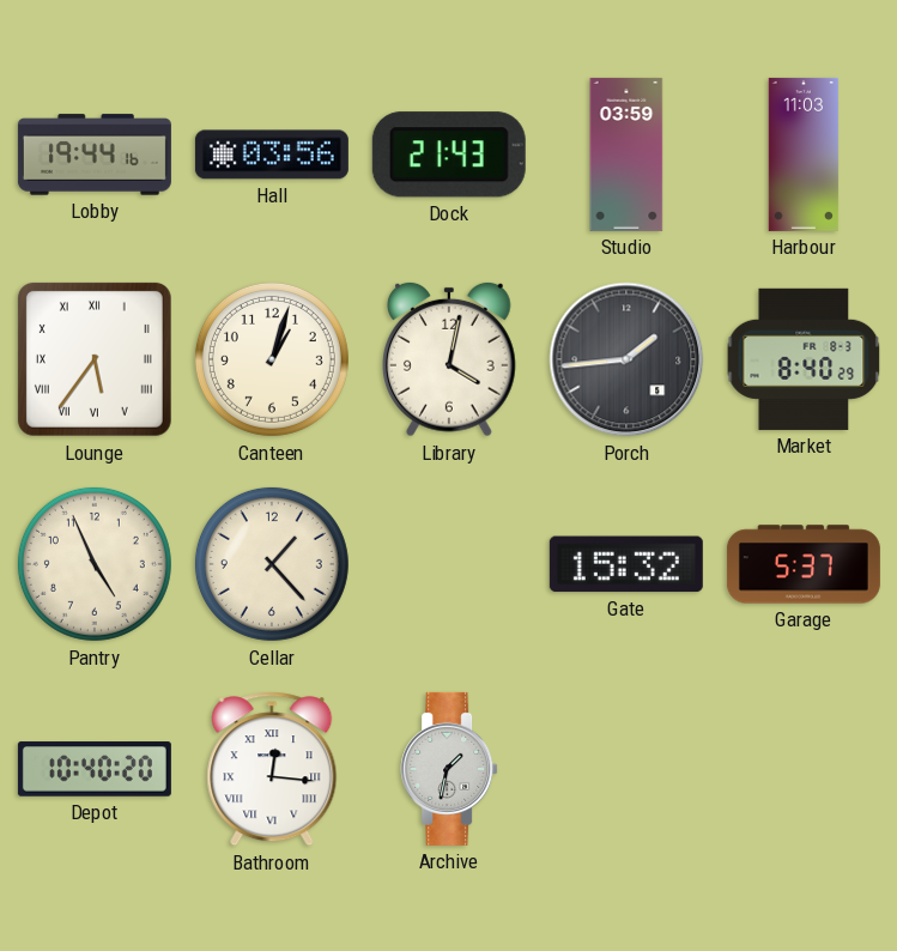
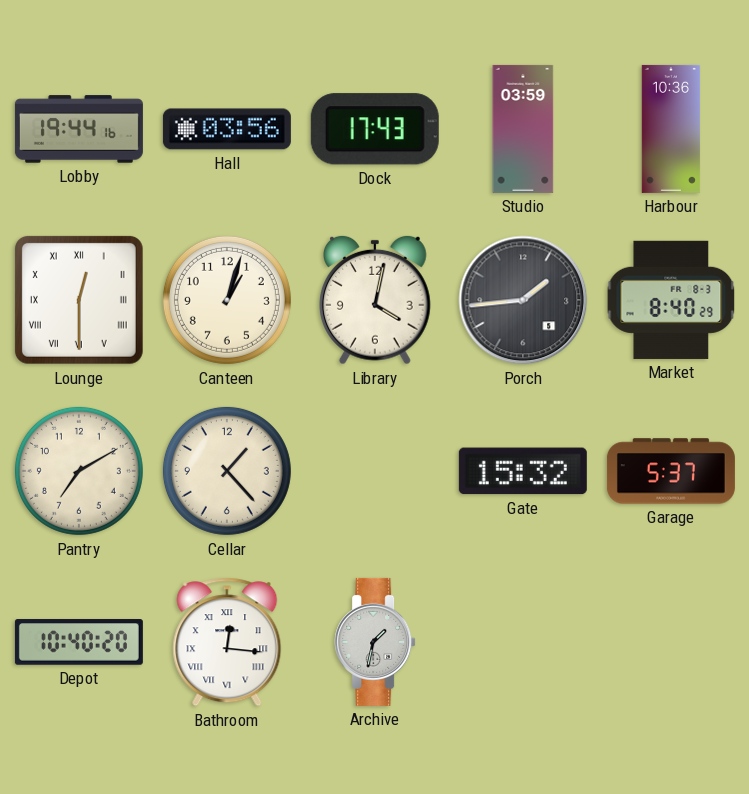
Dock: 21:43 -> 17:43
Harbour: 11:03 -> 10:36
Lounge: 5:36 -> 12:30
Pantry: 4:56 -> 7:10
